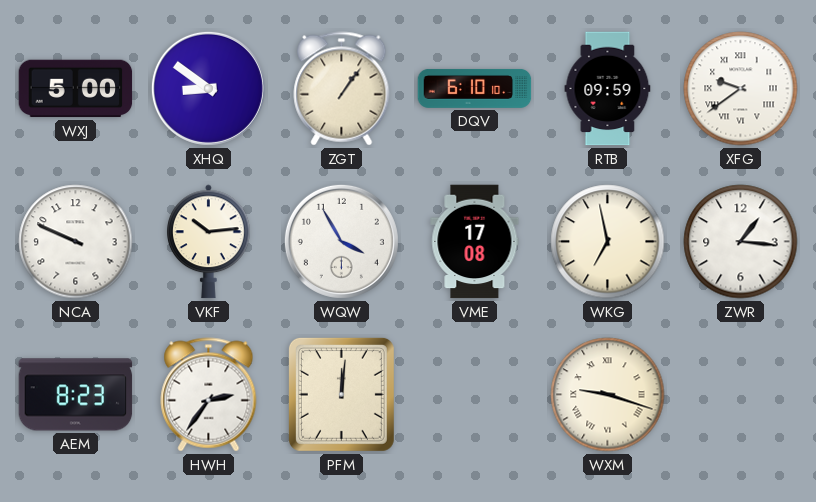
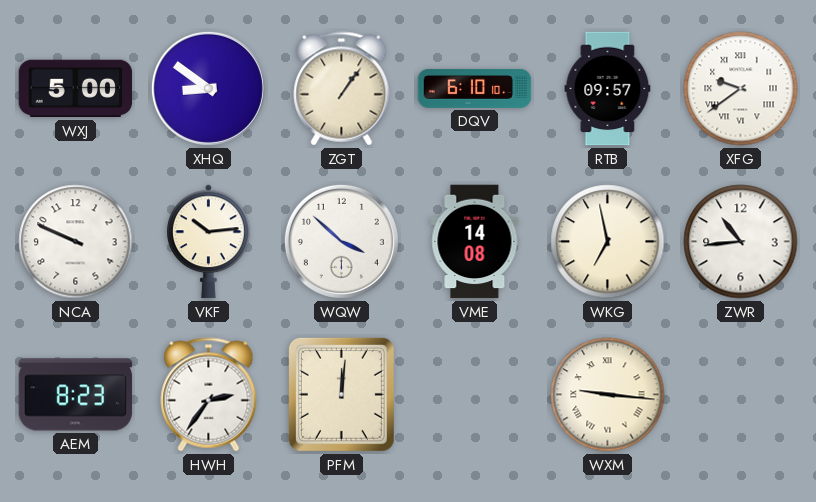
RTB: 09:59 -> 09:57
WQW: 3:55 -> 3:52
VME: 17:08 -> 14:08
ZWR: 1:16 -> 10:44
WXM: 9:18 -> 9:16
